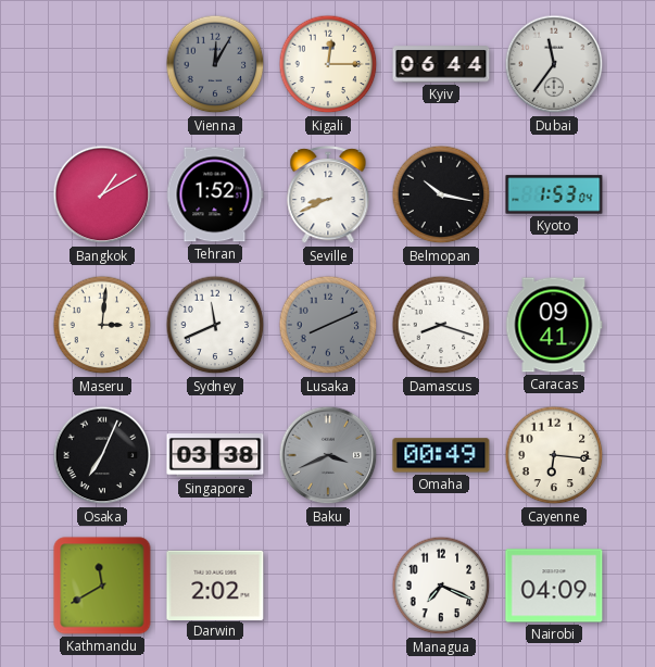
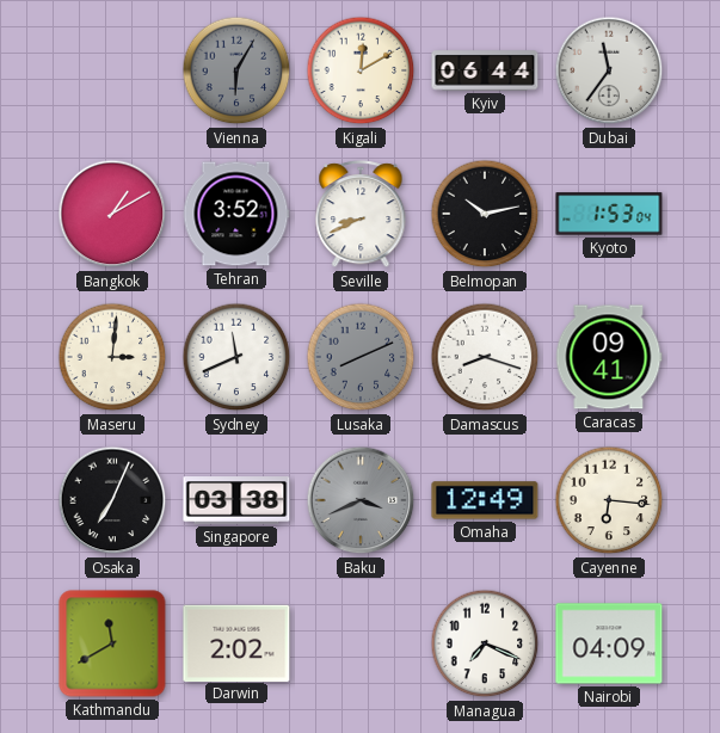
Vienna: 12:05 -> 6:05
Kigali: 12:15 -> 12:10
Tehran: 1:52 -> 3:52
Belmopan: 10:17 -> 10:13
Omaha: 00:49 -> 12:49
